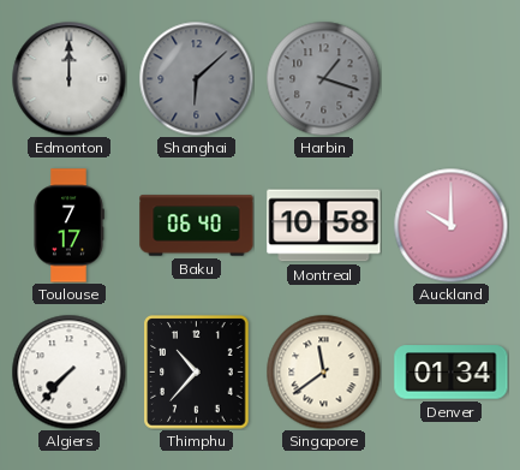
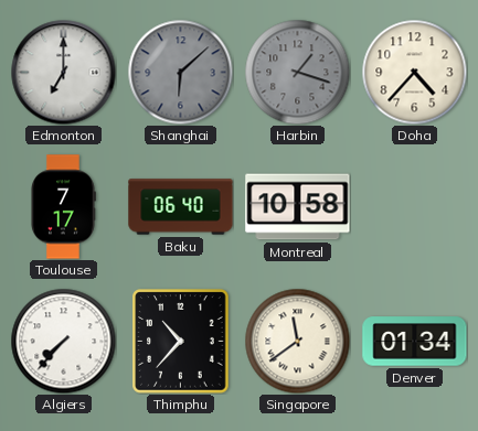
Edmonton: 12:00 -> 7:00
Doha: none -> 4:37
Auckland: 10:00 -> none
